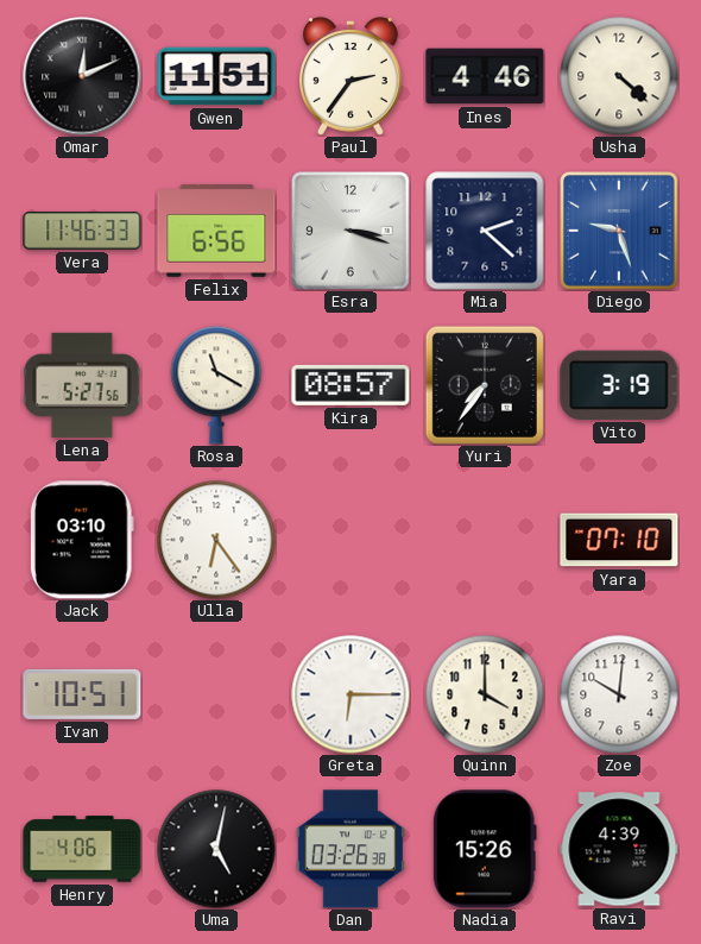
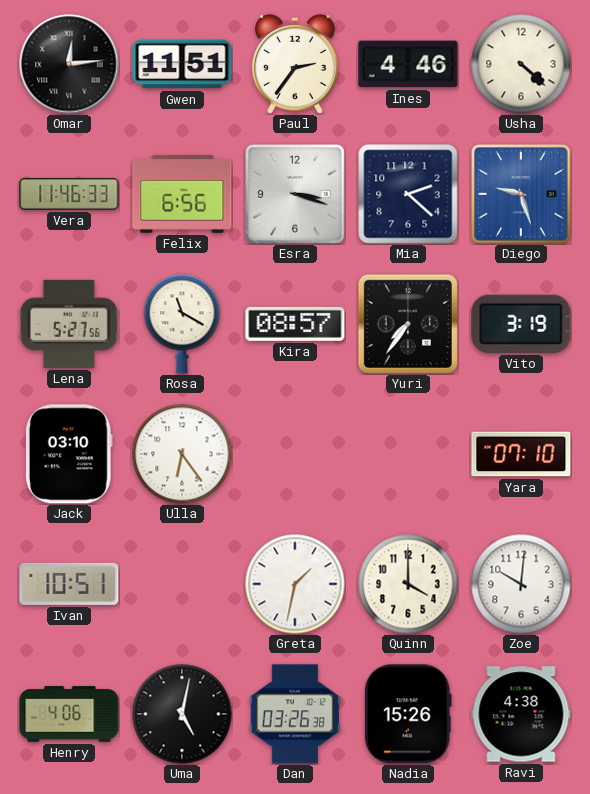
Omar: 12:11 -> 12:14
Greta: 6:15 -> 1:32
Ravi: 4:39 -> 4:38
